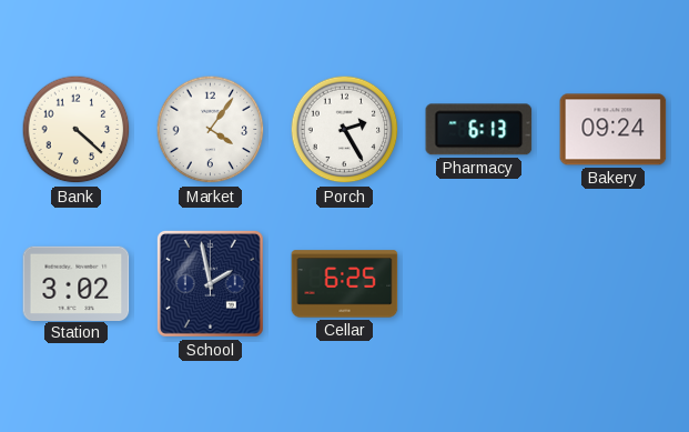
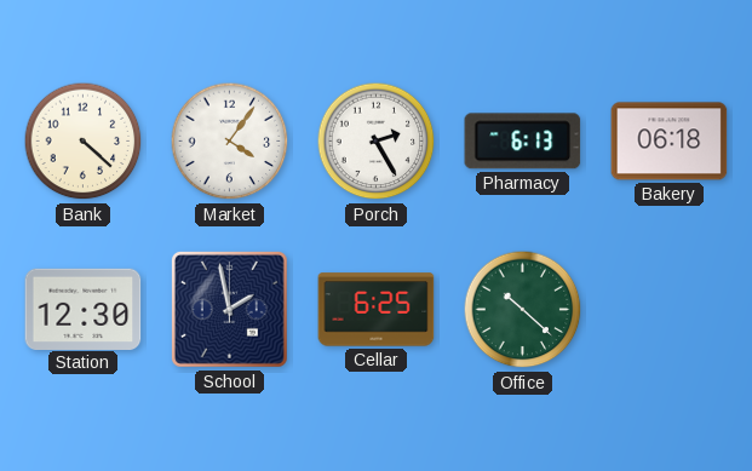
Bakery: 09:24 -> 06:18
Station: 3:02 -> 12:30
Office: none -> 10:22
